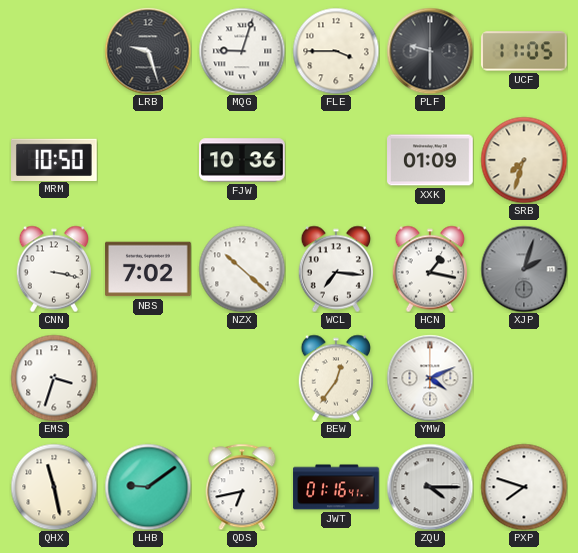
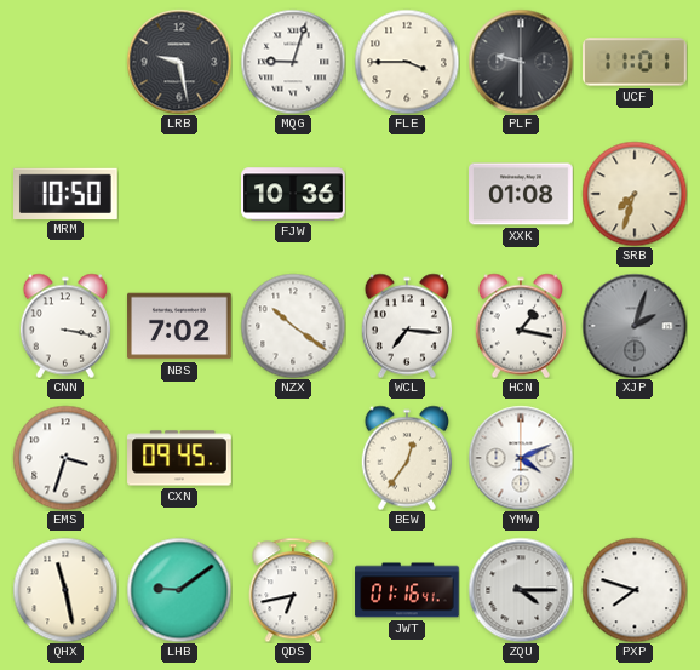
LRB: 9:27 -> 9:28
UCF: 11:05 -> 11:01
XXK: 01:09 -> 01:08
NZX: 10:22 -> 10:21
CXN: none -> 09:45
